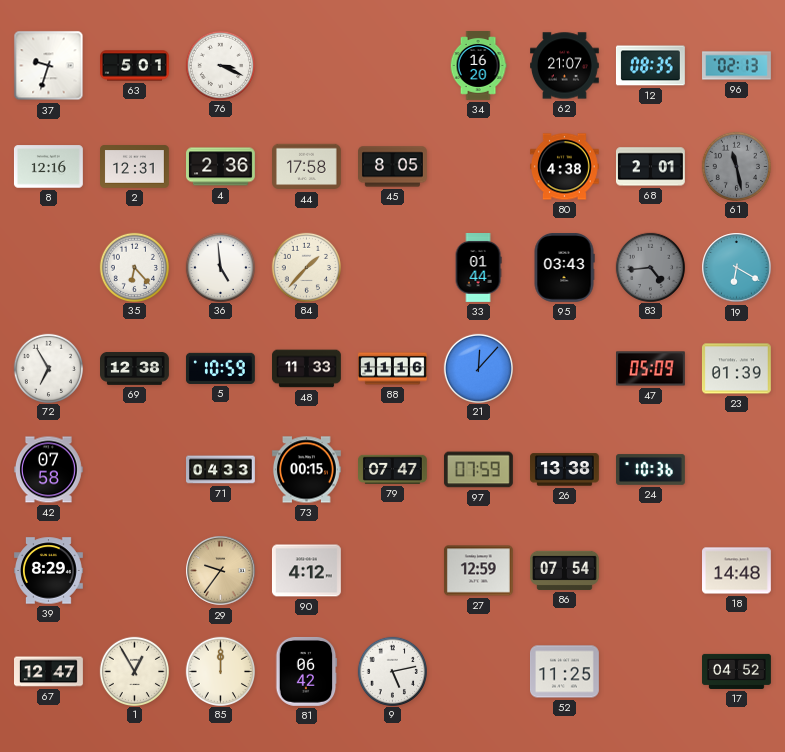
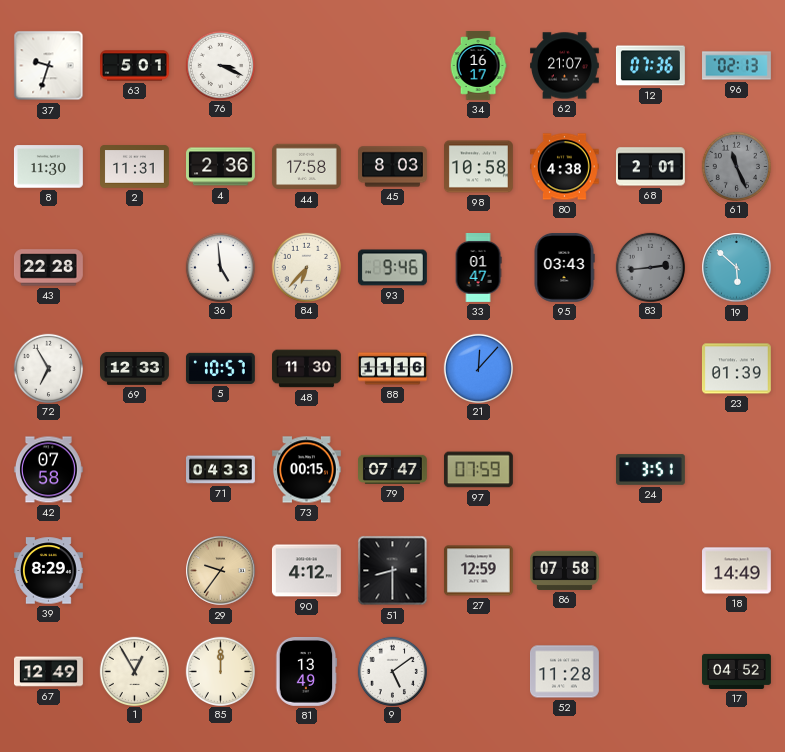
34: 16:20 -> 16:17
12: 08:35 -> 07:36
8: 12:16 -> 11:30
2: 12:31 -> 11:31
45: 8:05 -> 8:03
98: none -> 10:58
61: 11:28 -> 11:26
43: none -> 22:28
35: 6:23 -> none
84: 1:37 -> 6:37
93: none -> 9:46
33: 01:44 -> 01:47
83: 4:44 -> 2:44
19: 6:20 -> 5:52
69: 12:38 -> 12:33
5: 10:59 -> 10:57
48: 11:33 -> 11:30
47: 05:09 -> none
26: 13:38 -> none
24: 10:36 -> 3:51
51: none -> 8:30
86: 07:54 -> 07:58
18: 14:48 -> 14:49
67: 12:47 -> 12:49
81: 06:42 -> 13:49
9: 5:13 -> 5:09
52: 11:25 -> 11:28
